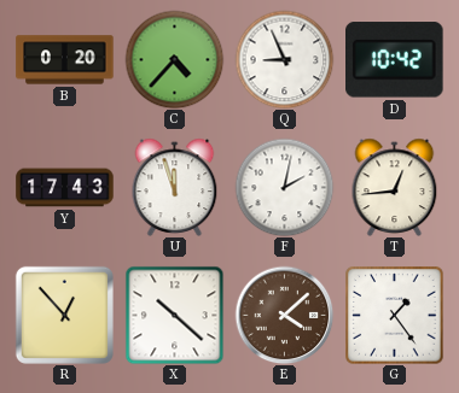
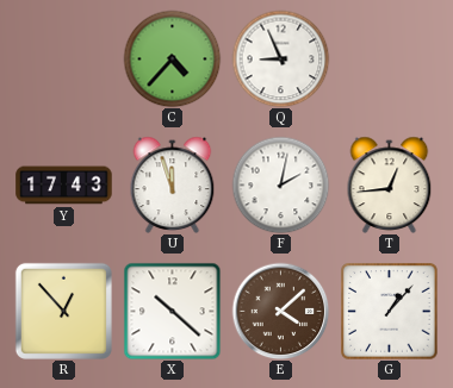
B: 0:20 -> none
D: 10:42 -> none
G: 1:24 -> 1:07
